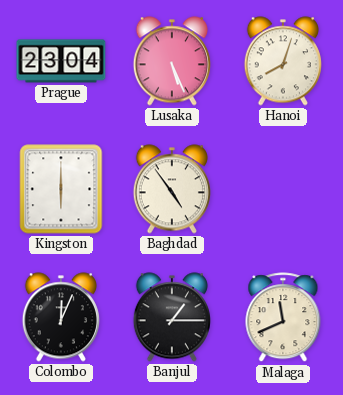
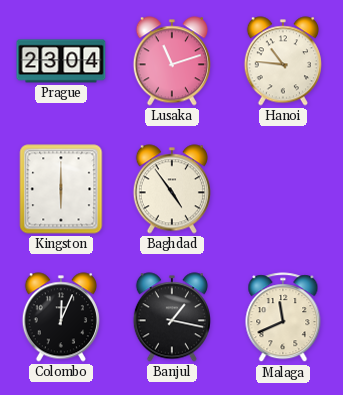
Lusaka: 5:26 -> 11:12
Hanoi: 8:03 -> 10:46
Banjul: 1:15 -> 1:17
